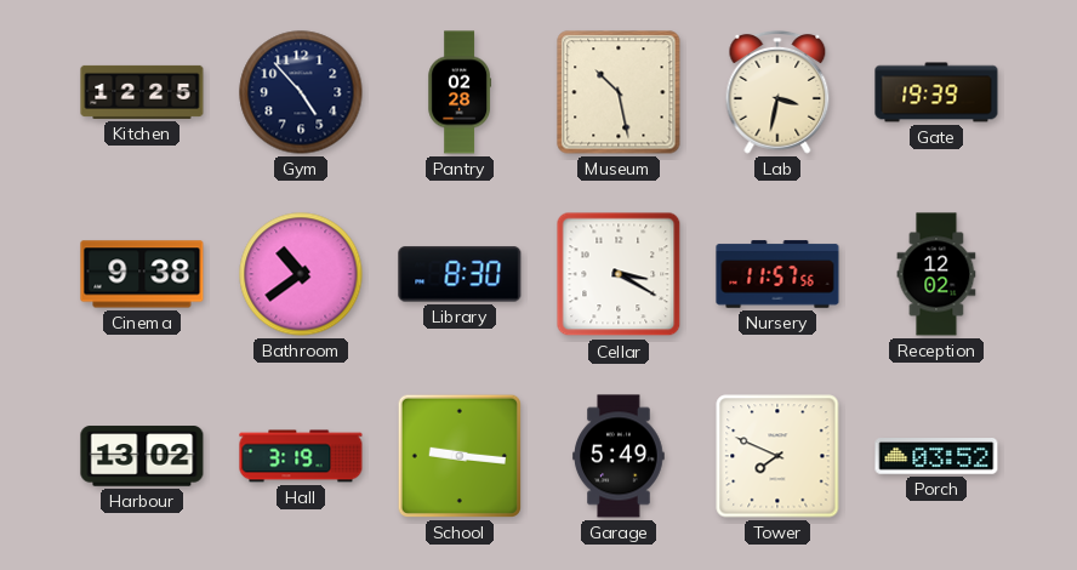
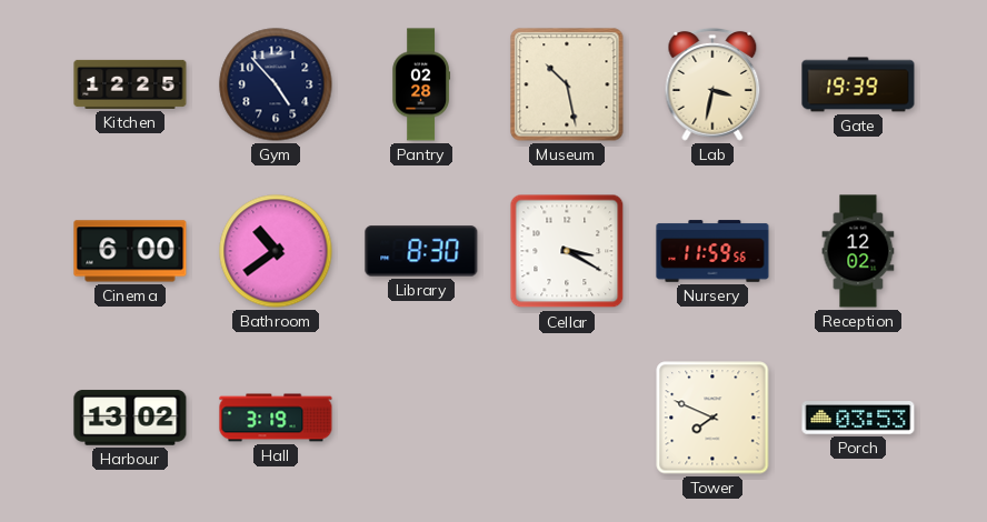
Cinema: 9:38 -> 6:00
Nursery: 11:57 -> 11:59
School: 9:16 -> none
Garage: 5:49 -> none
Porch: 03:52 -> 03:53
